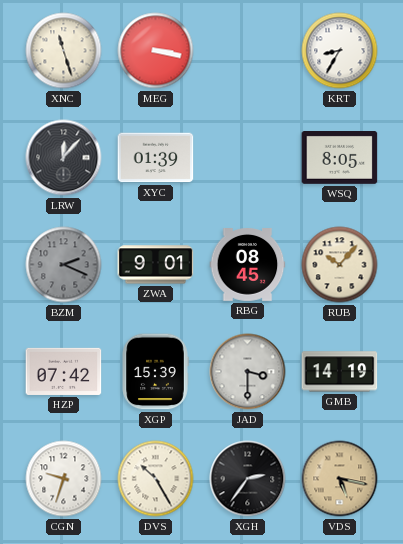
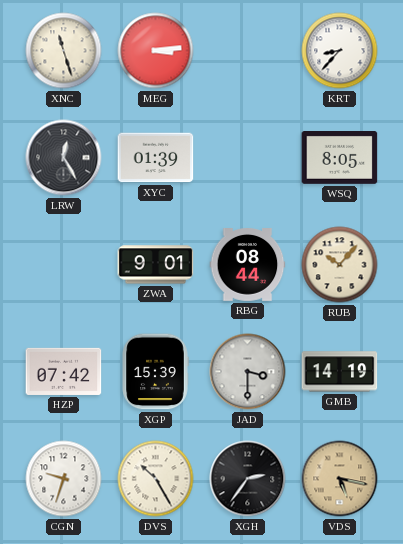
MEG: 3:17 -> 3:14
KRT: 8:35 -> 8:37
LRW: 12:07 -> 12:25
BZM: 2:19 -> none
RBG: 08:45 -> 08:44
